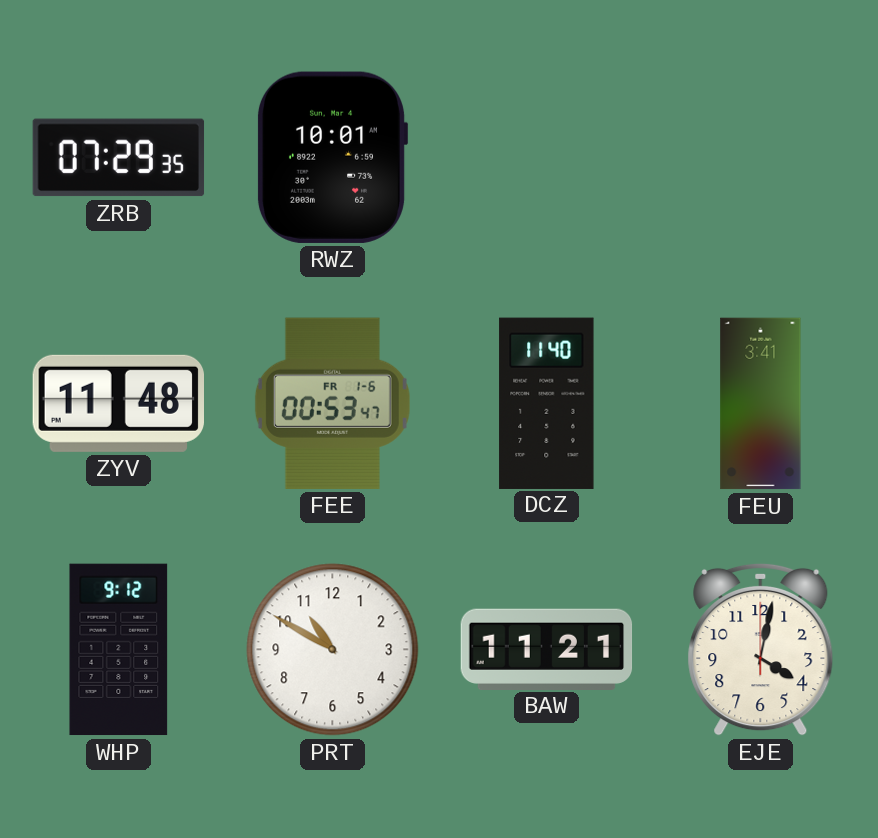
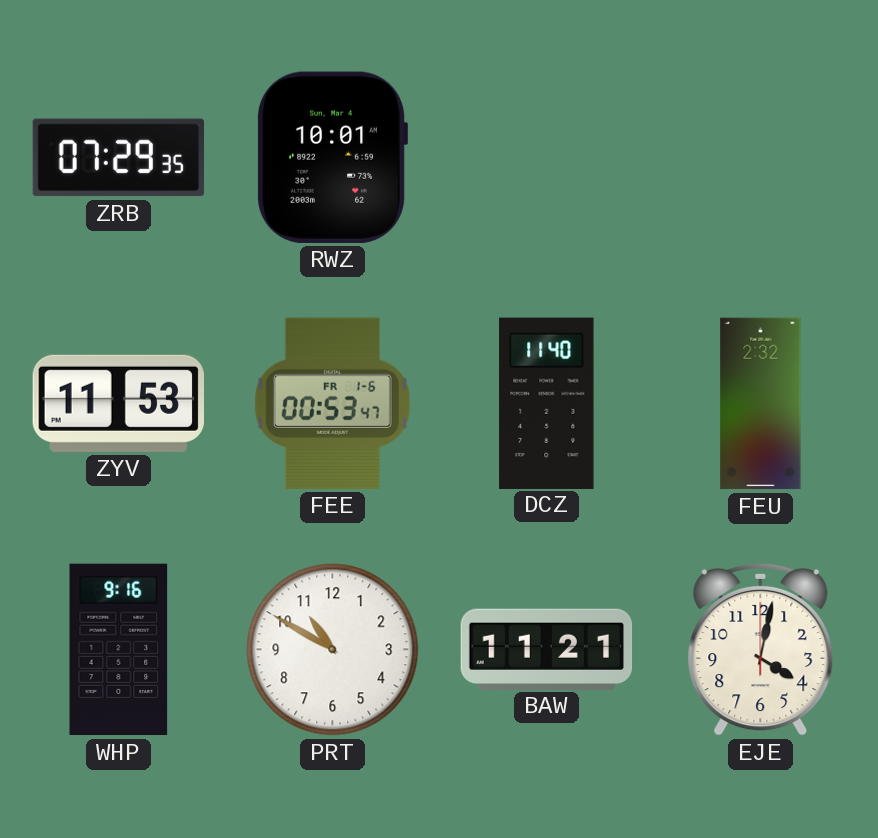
ZYV: 11:48 -> 11:53
FEU: 3:41 -> 2:32
WHP: 9:12 -> 9:16
